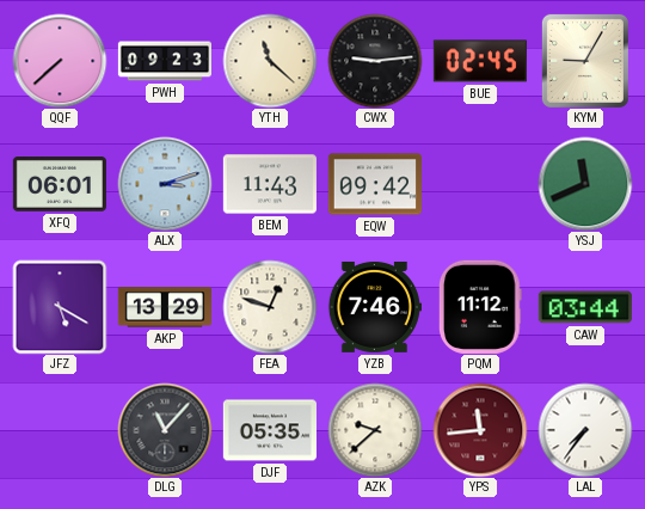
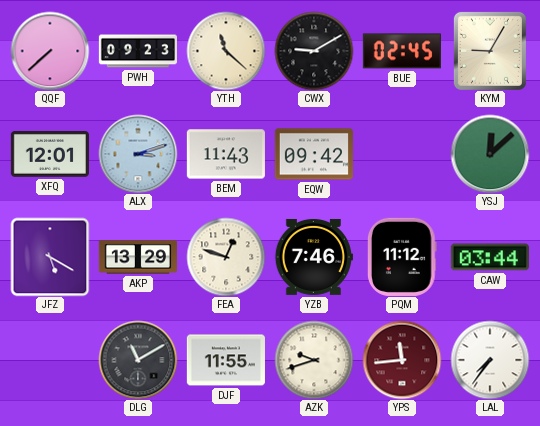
CWX: 9:14 -> 9:10
XFQ: 06:01 -> 12:01
YSJ: 11:41 -> 12:08
DLG: 11:07 -> 11:10
DJF: 05:35 -> 11:55
AZK: 9:38 -> 9:42
